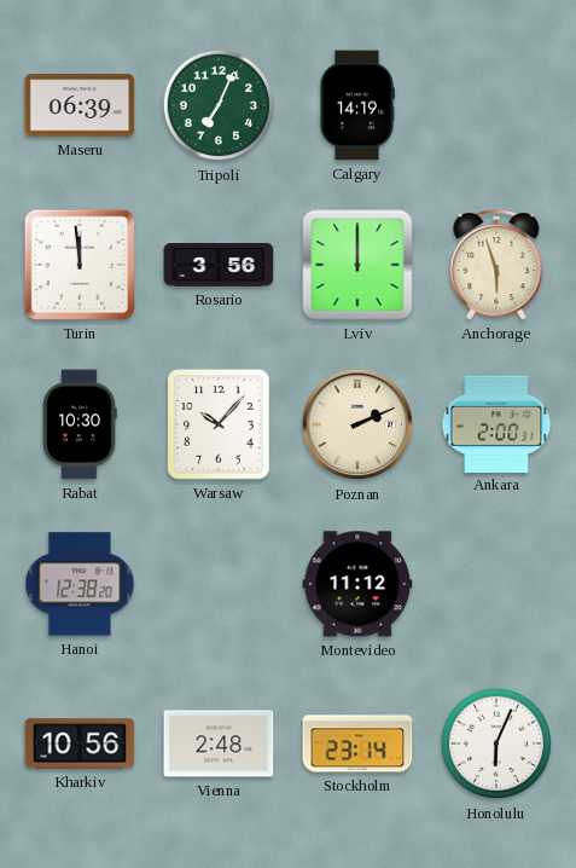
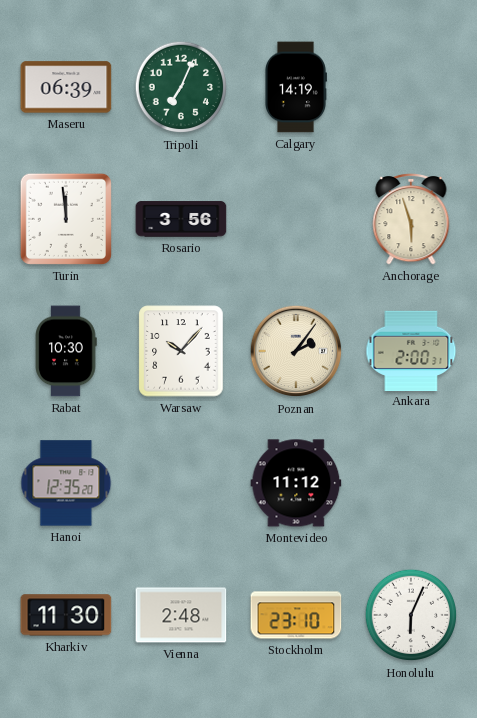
Lviv: 12:00 -> none
Poznan: 2:11 -> 2:06
Hanoi: 12:38 -> 12:35
Kharkiv: 10:56 -> 11:30
Stockholm: 23:14 -> 23:10
